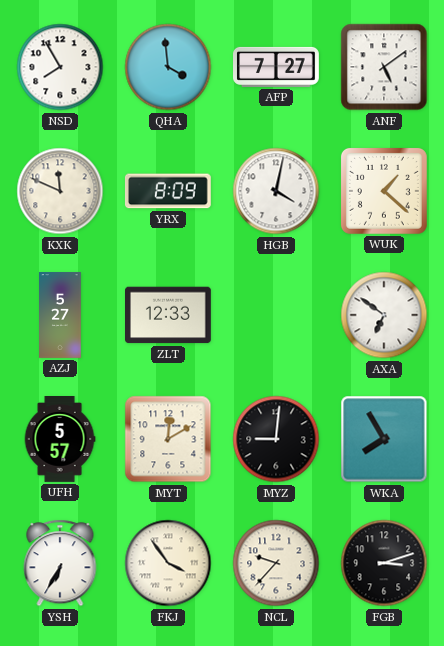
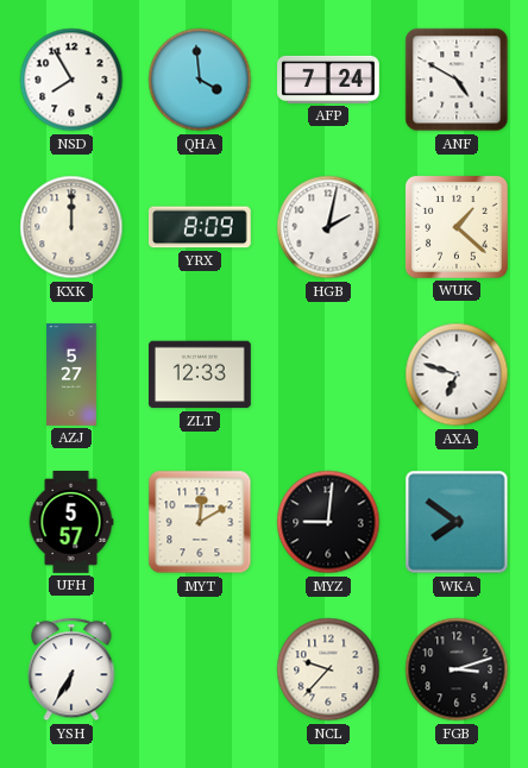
AFP: 7:27 -> 7:24
ANF: 5:09 -> 4:50
KXK: 11:49 -> 12:00
HGB: 4:02 -> 2:02
AXA: 6:51 -> 6:48
WKA: 7:55 -> 7:51
FKJ: 3:54 -> none
